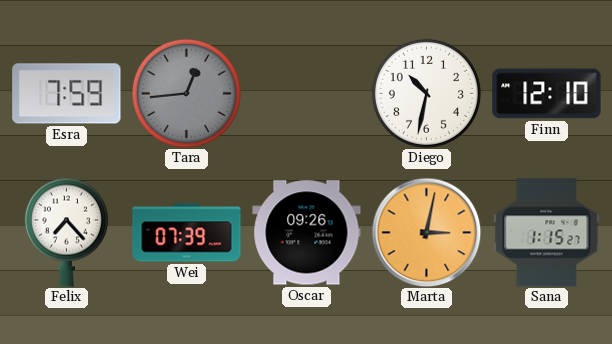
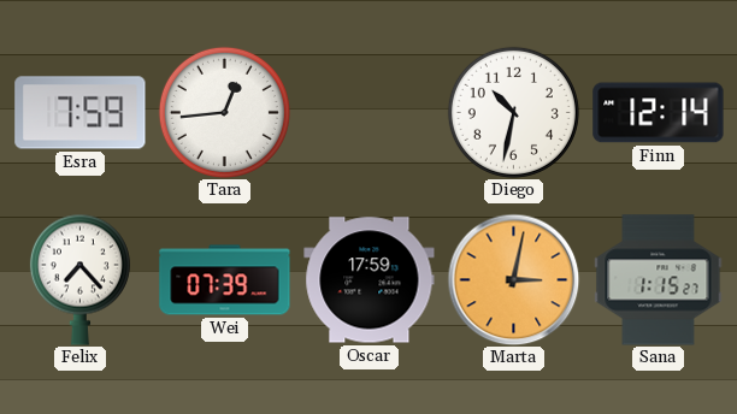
Tara dial: grey -> white
Finn: 12:10 -> 12:14
Oscar: 09:26 -> 17:59
